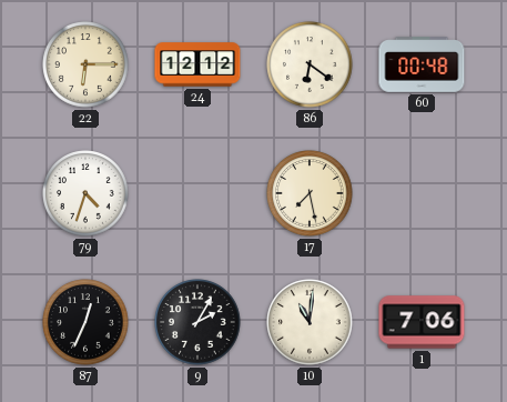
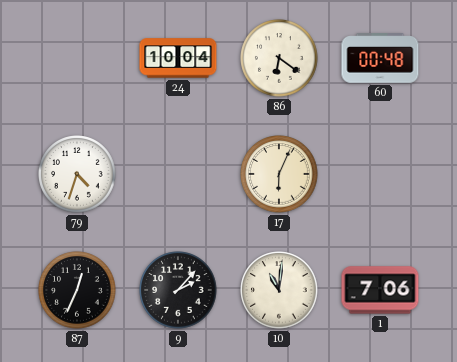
22: 6:15 -> none
24: 12:12 -> 10:04
17: 7:28 -> 6:04
9: 2:05 -> 2:07
